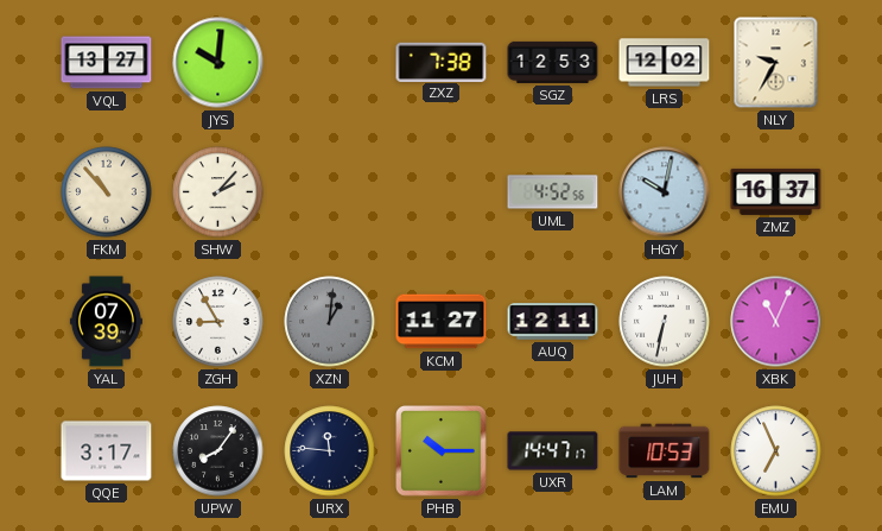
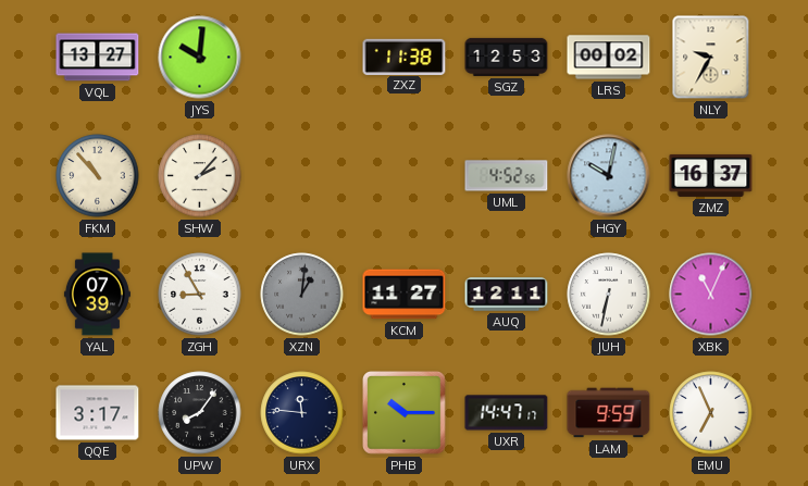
ZXZ: 7:38 -> 11:38
LRS: 12:02 -> 00:02
LAM: 10:53 -> 9:59
